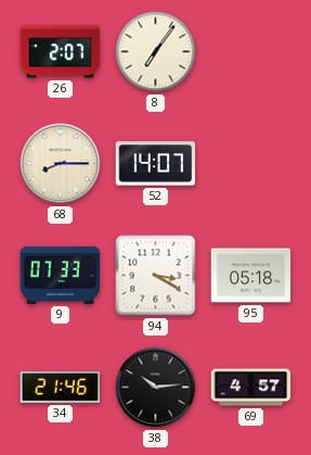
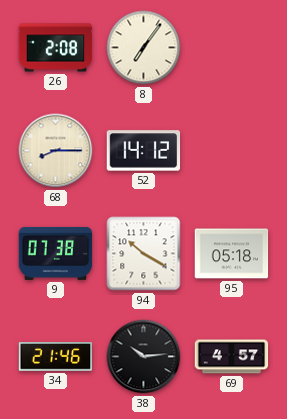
26: 2:07 -> 2:08
52: 14:07 -> 14:12
9: 07:33 -> 07:38
94: 3:20 -> 10:20
